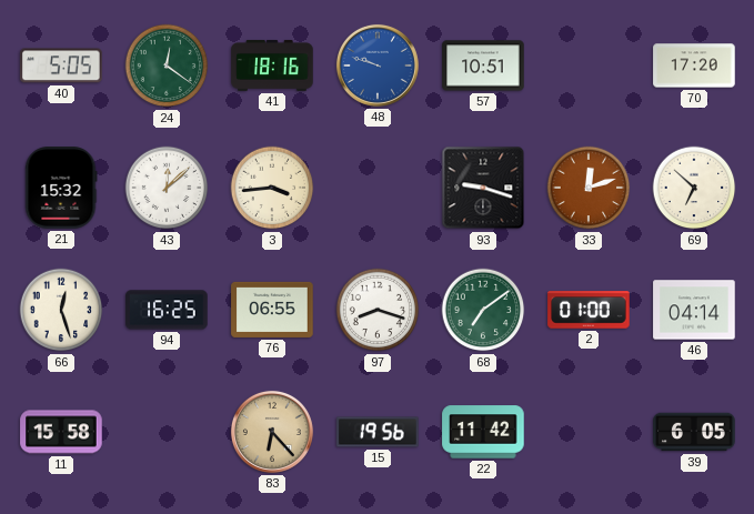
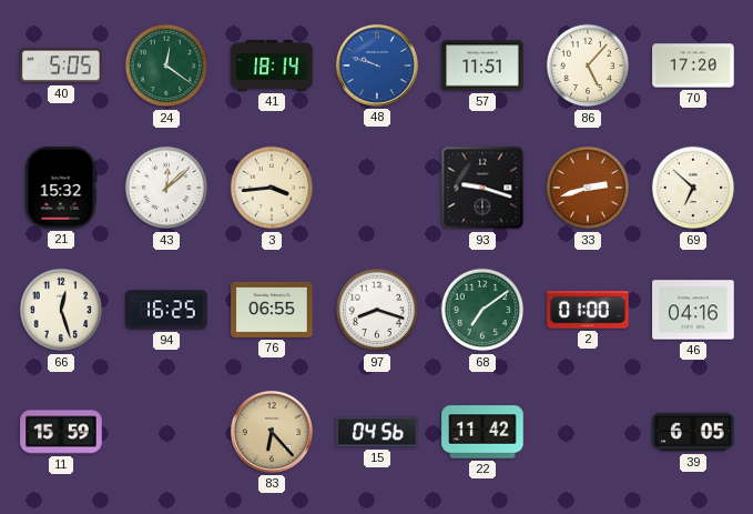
41: 18:16 -> 18:14
57: 10:51 -> 11:51
86: none -> 5:07
33: 12:12 -> 2:42
46: 04:14 -> 04:16
11: 15:58 -> 15:59
15: 19:56 -> 04:56
